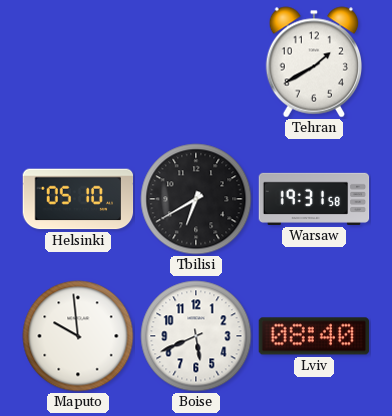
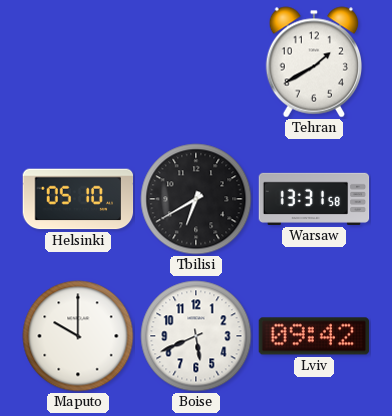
Warsaw: 19:31 -> 13:31
Maputo: 9:59 -> 10:00
Lviv: 08:40 -> 09:42
